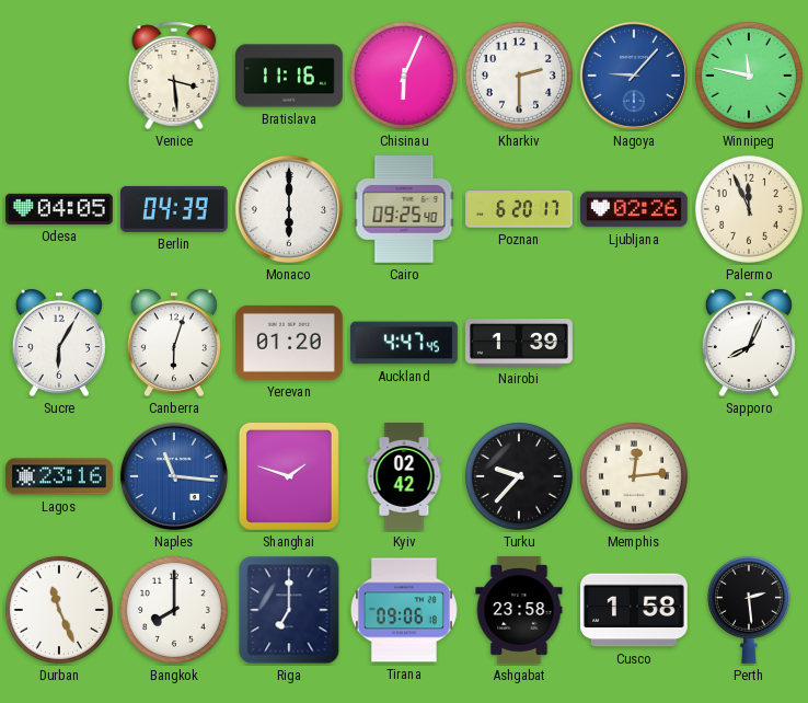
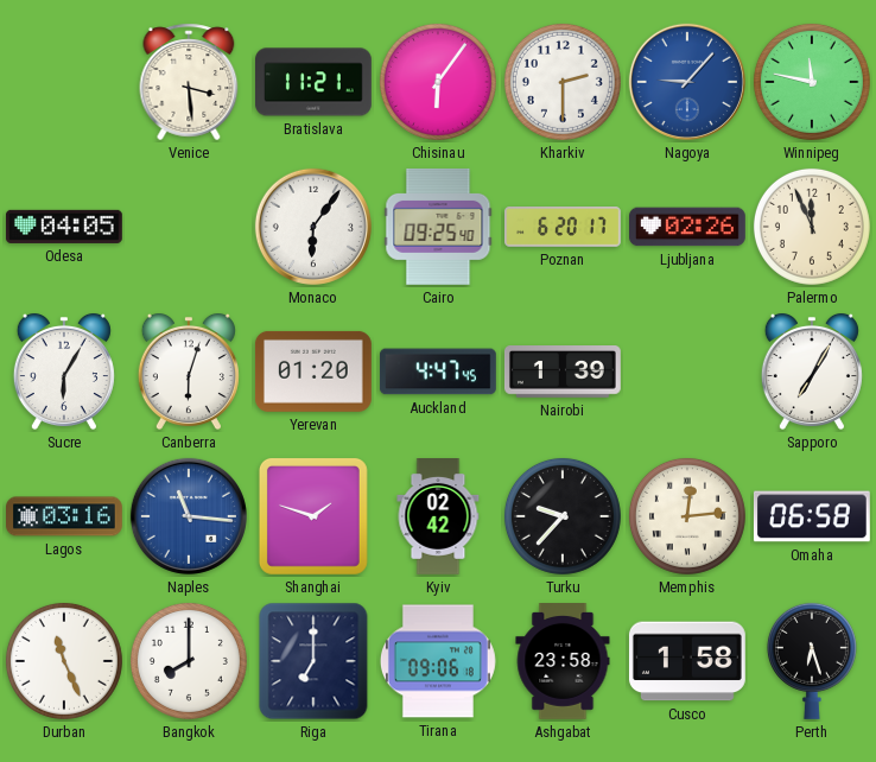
Bratislava: 11:16 -> 11:21
Chisinau: 6:04 -> 6:06
Berlin: 04:39 -> none
Monaco: 6:00 -> 6:06
Sapporo: 8:04 -> 7:05
Lagos: 23:16 -> 03:16
Omaha: none -> 06:58
Perth: 2:29 -> 6:27
